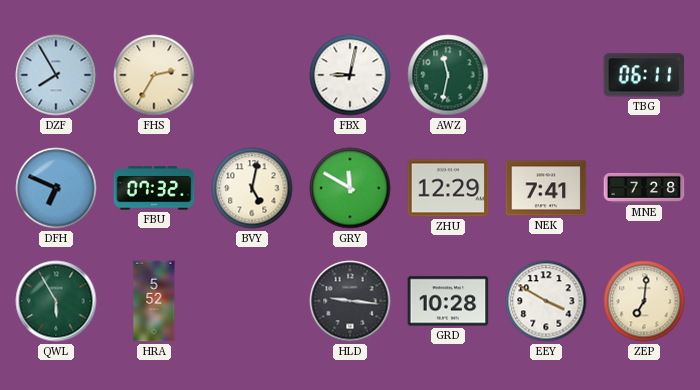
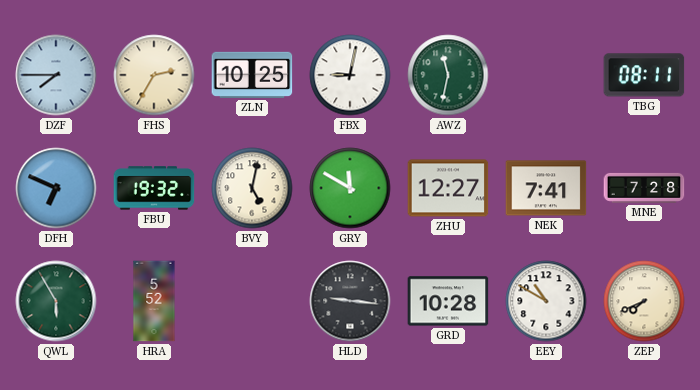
DZF: 7:55 -> 7:45
ZLN: none -> 10:25
TBG: 06:11 -> 08:11
FBU: 07:32 -> 19:32
ZHU: 12:29 -> 12:27
EEY: 3:50 -> 10:50
ZEP: 7:01 -> 7:41
